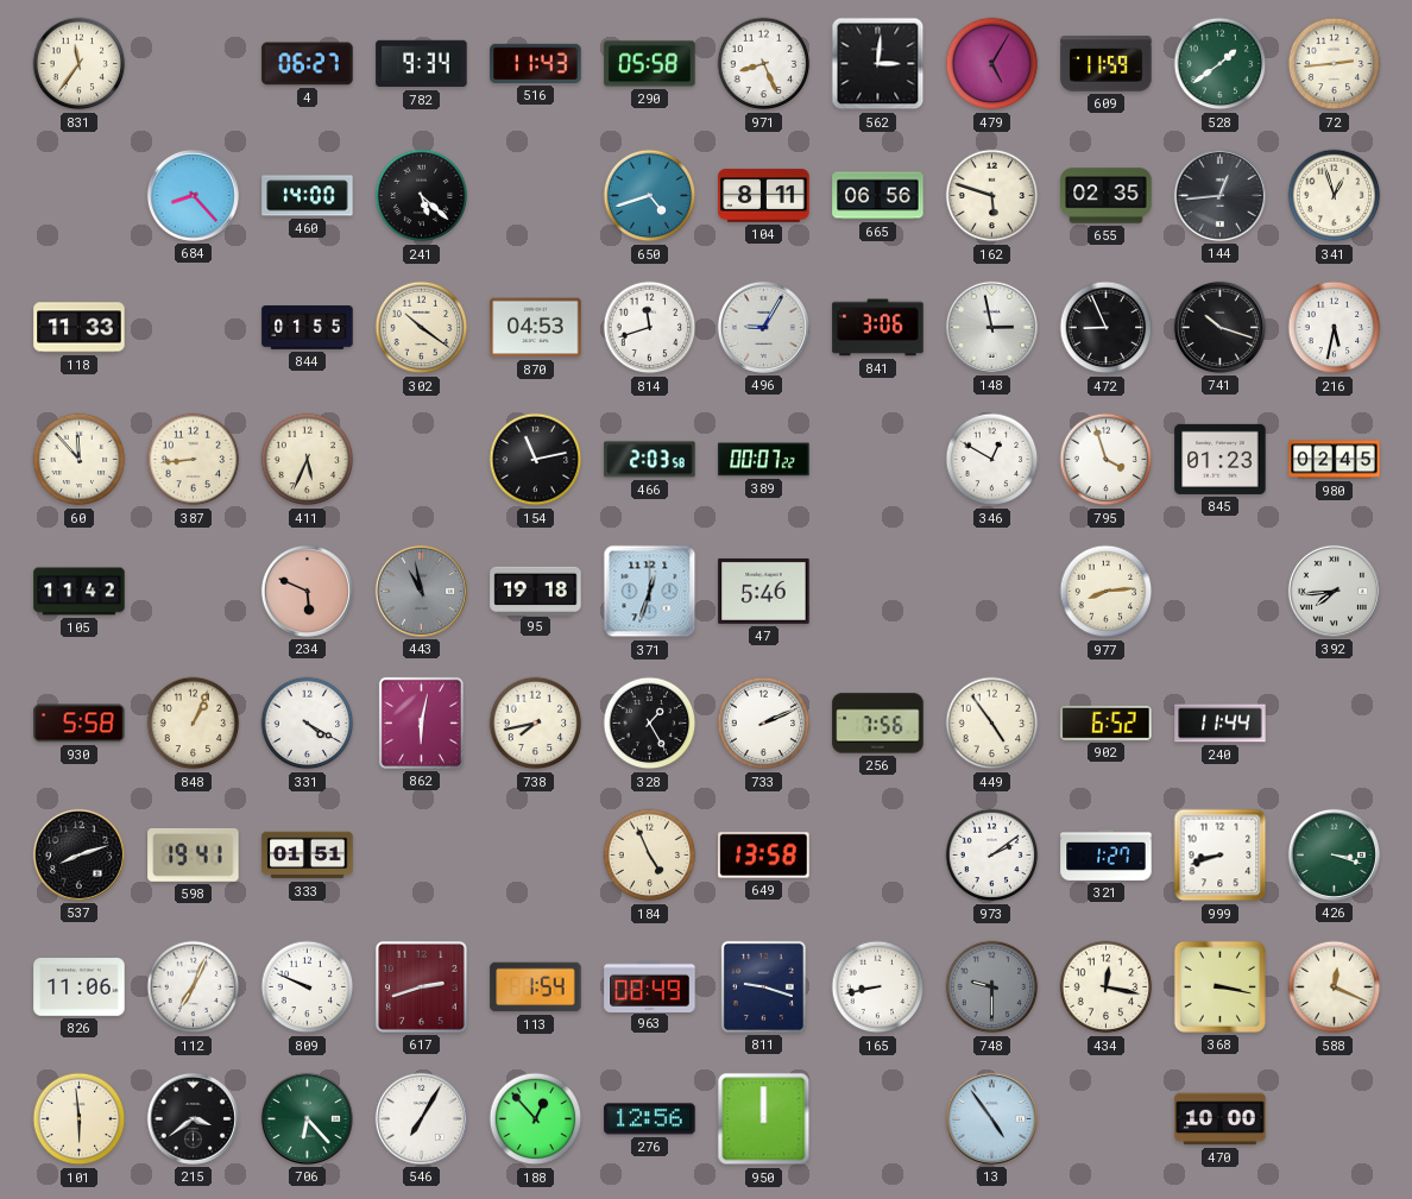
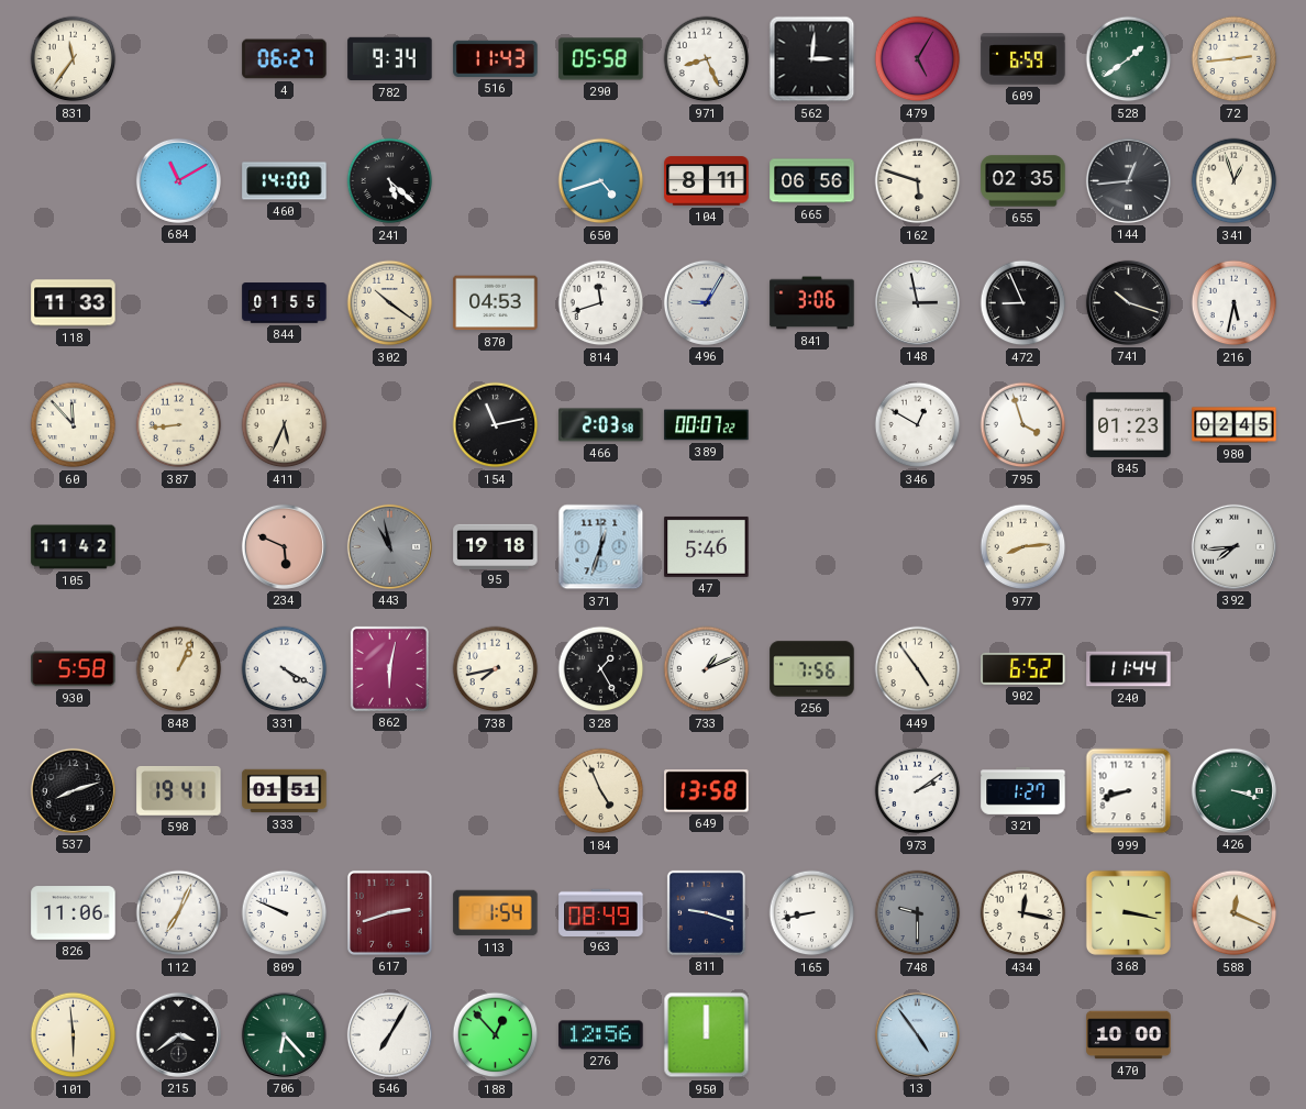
609: 11:59 -> 6:59
684: 8:23 -> 11:10
733: 2:11 -> 1:11
